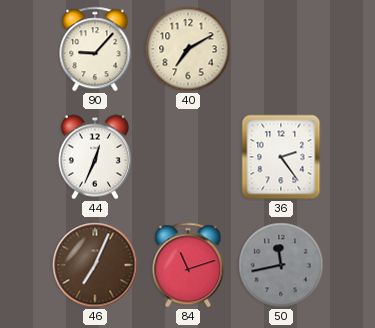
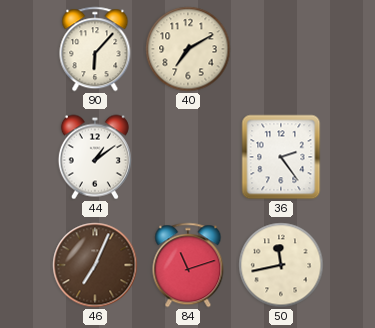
90: 9:07 -> 6:07
44: 12:34 -> 1:09
50 dial: grey -> cream
